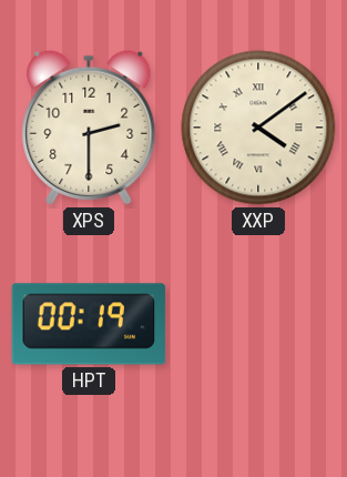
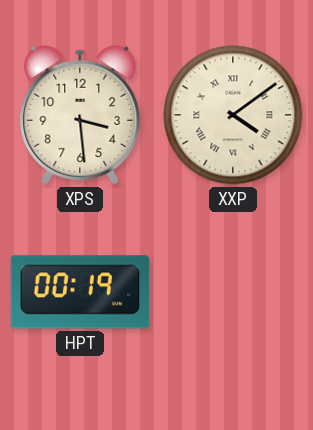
XPS: 2:30 -> 3:29
